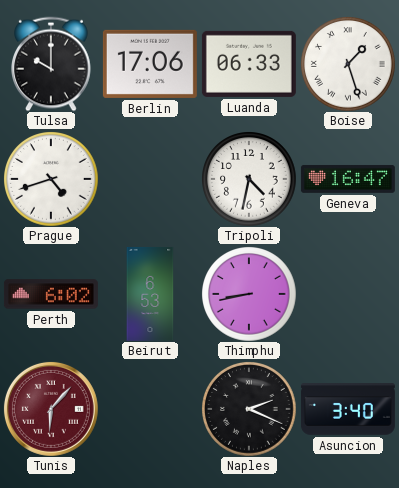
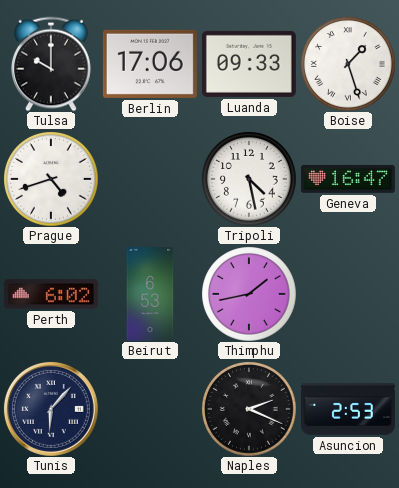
Luanda: 06:33 -> 09:33
Tripoli: 4:32 -> 4:28
Thimphu: 8:43 -> 1:43
Tunis dial: burgundy -> navy
Asuncion: 3:40 -> 2:53
